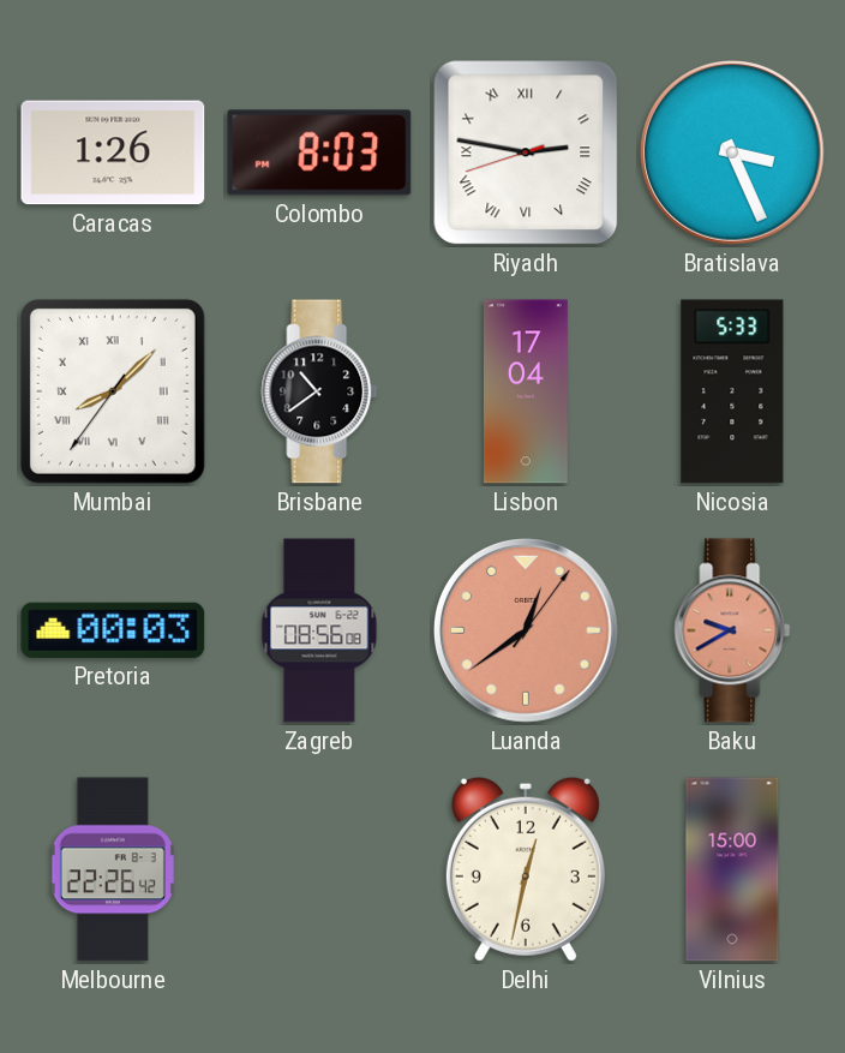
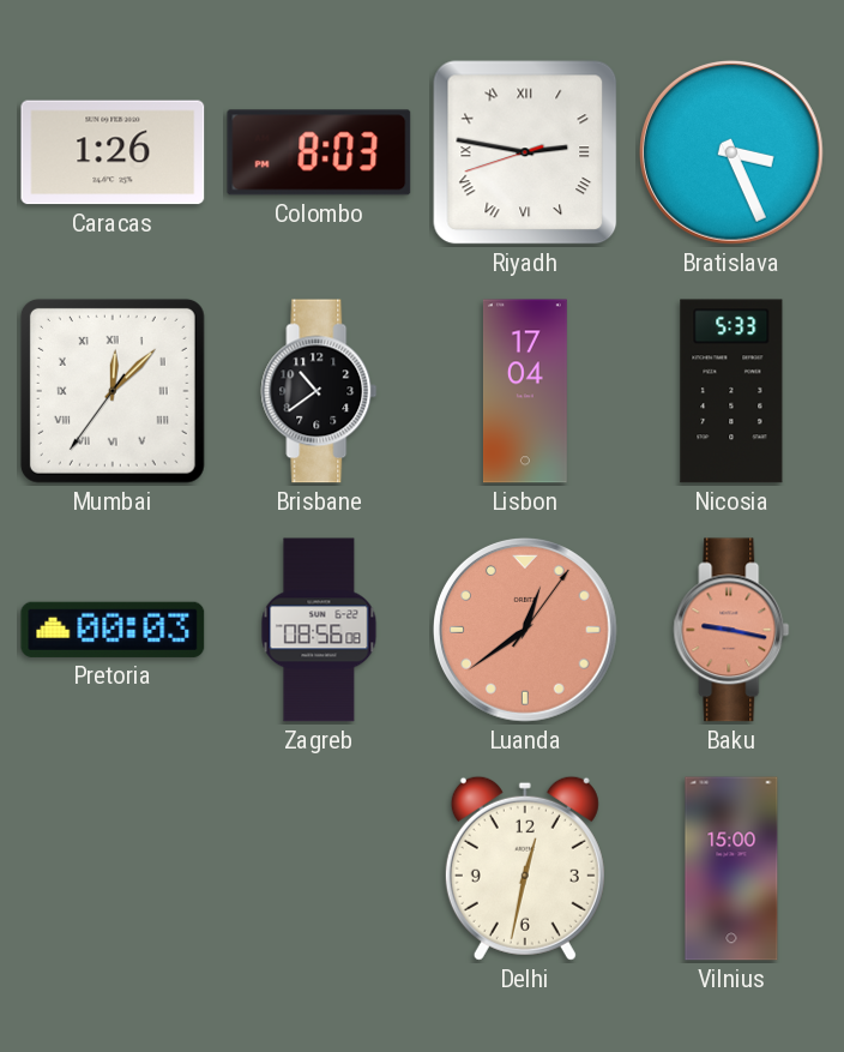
Mumbai: 8:07 -> 12:07
Baku: 9:40 -> 9:17
Melbourne: 22:26 -> none
